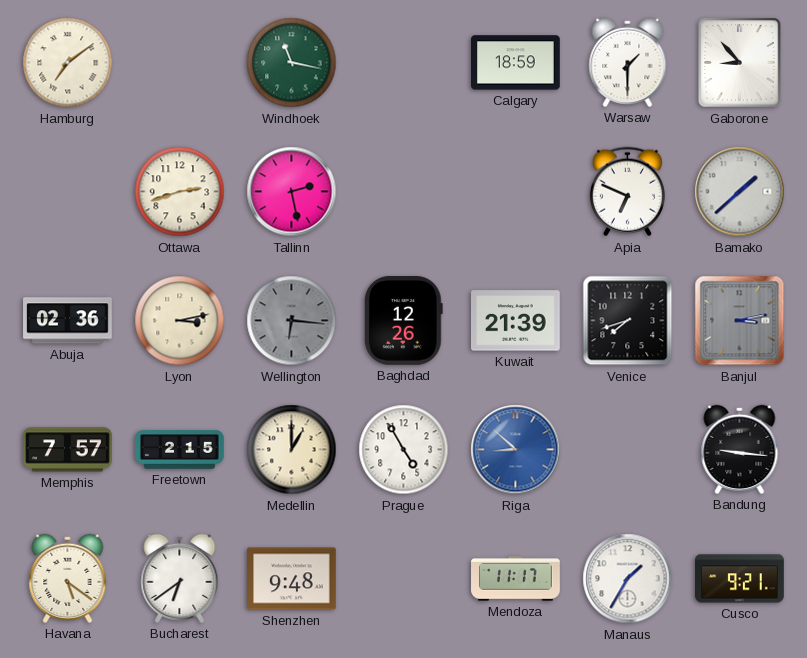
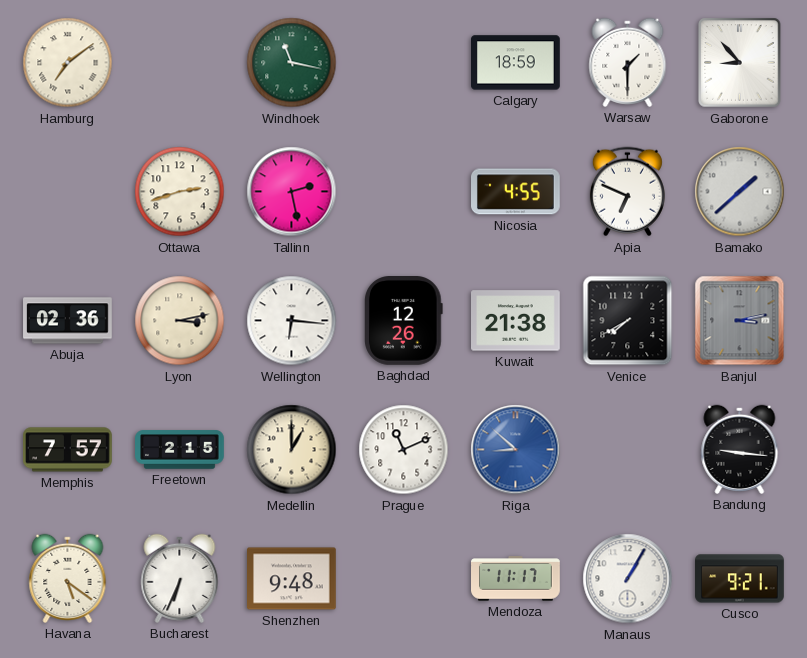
Nicosia: none -> 4:55
Wellington dial: grey -> white
Kuwait: 21:39 -> 21:38
Venice: 7:42 -> 7:40
Prague: 4:55 -> 11:11
Bucharest: 6:39 -> 6:34
Manaus: 1:35 -> 1:05
